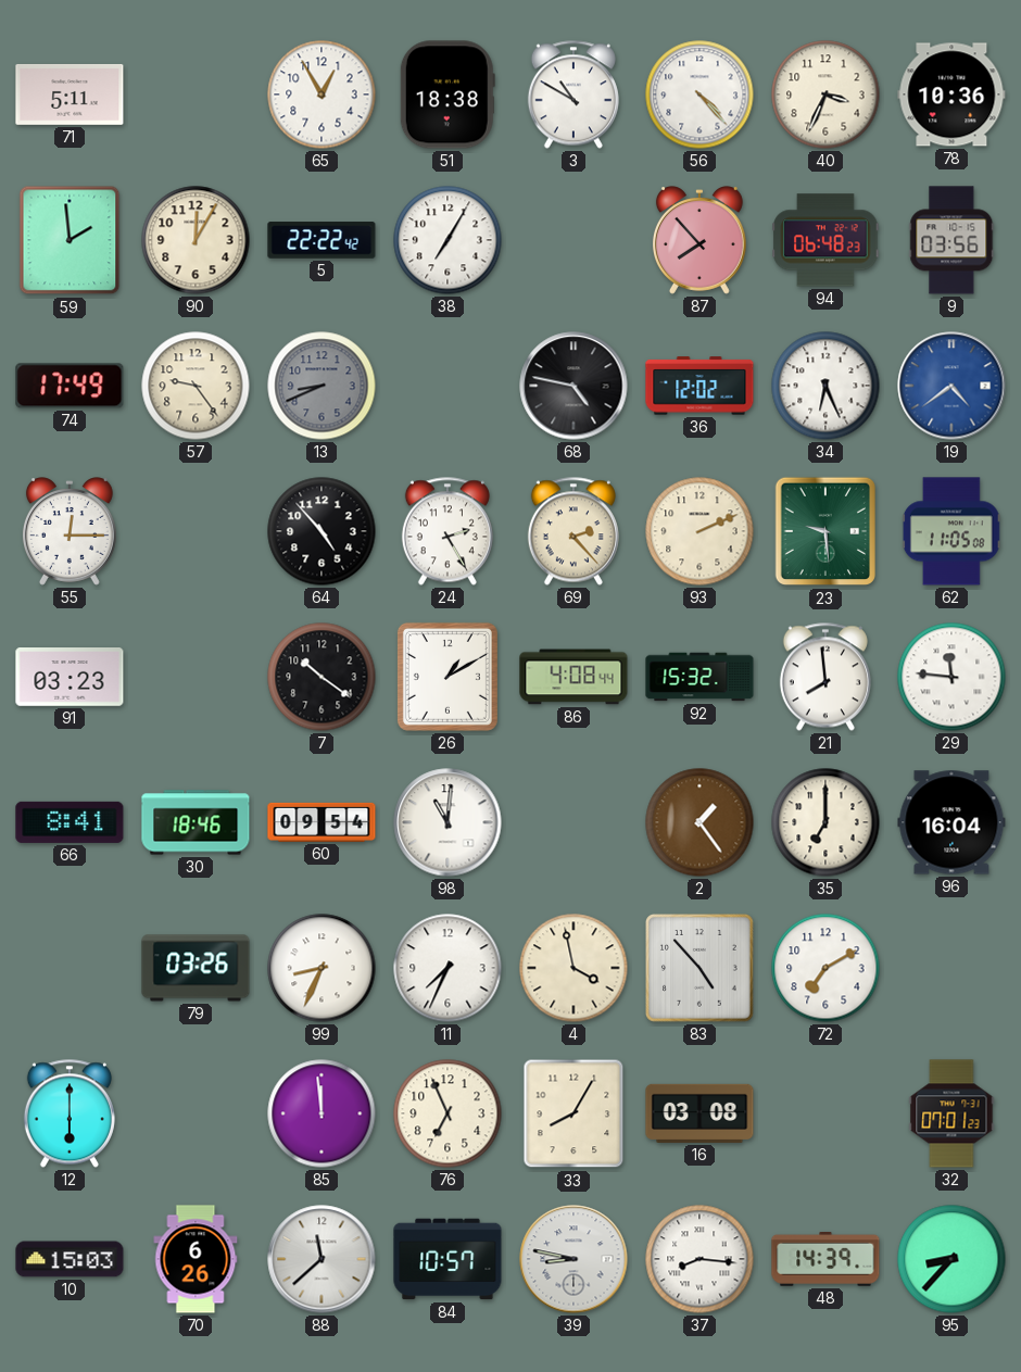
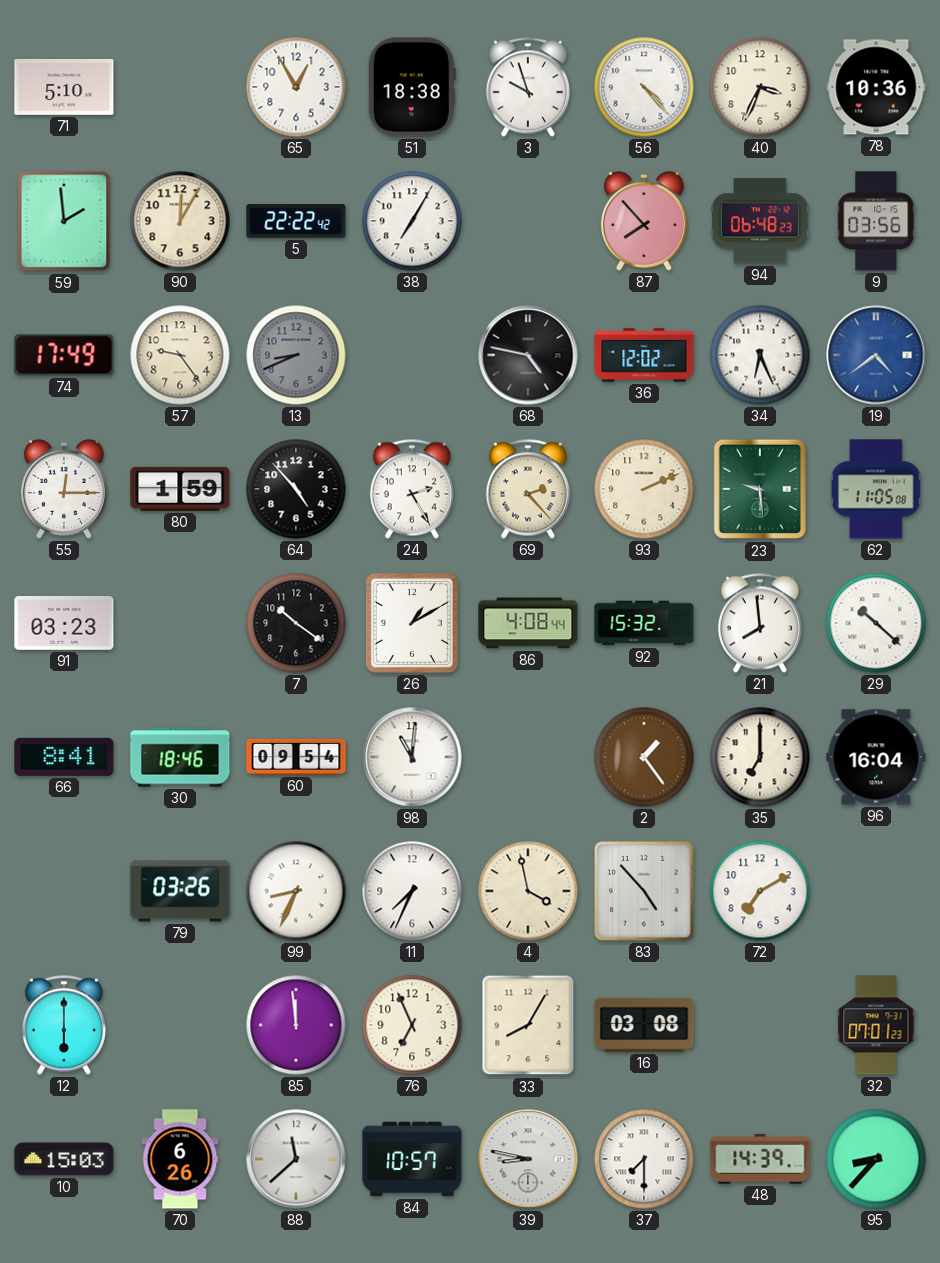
71: 5:11 -> 5:10
3: 10:50 -> 9:57
80: none -> 1:59
29: 11:46 -> 10:22
37: 8:16 -> 7:30
